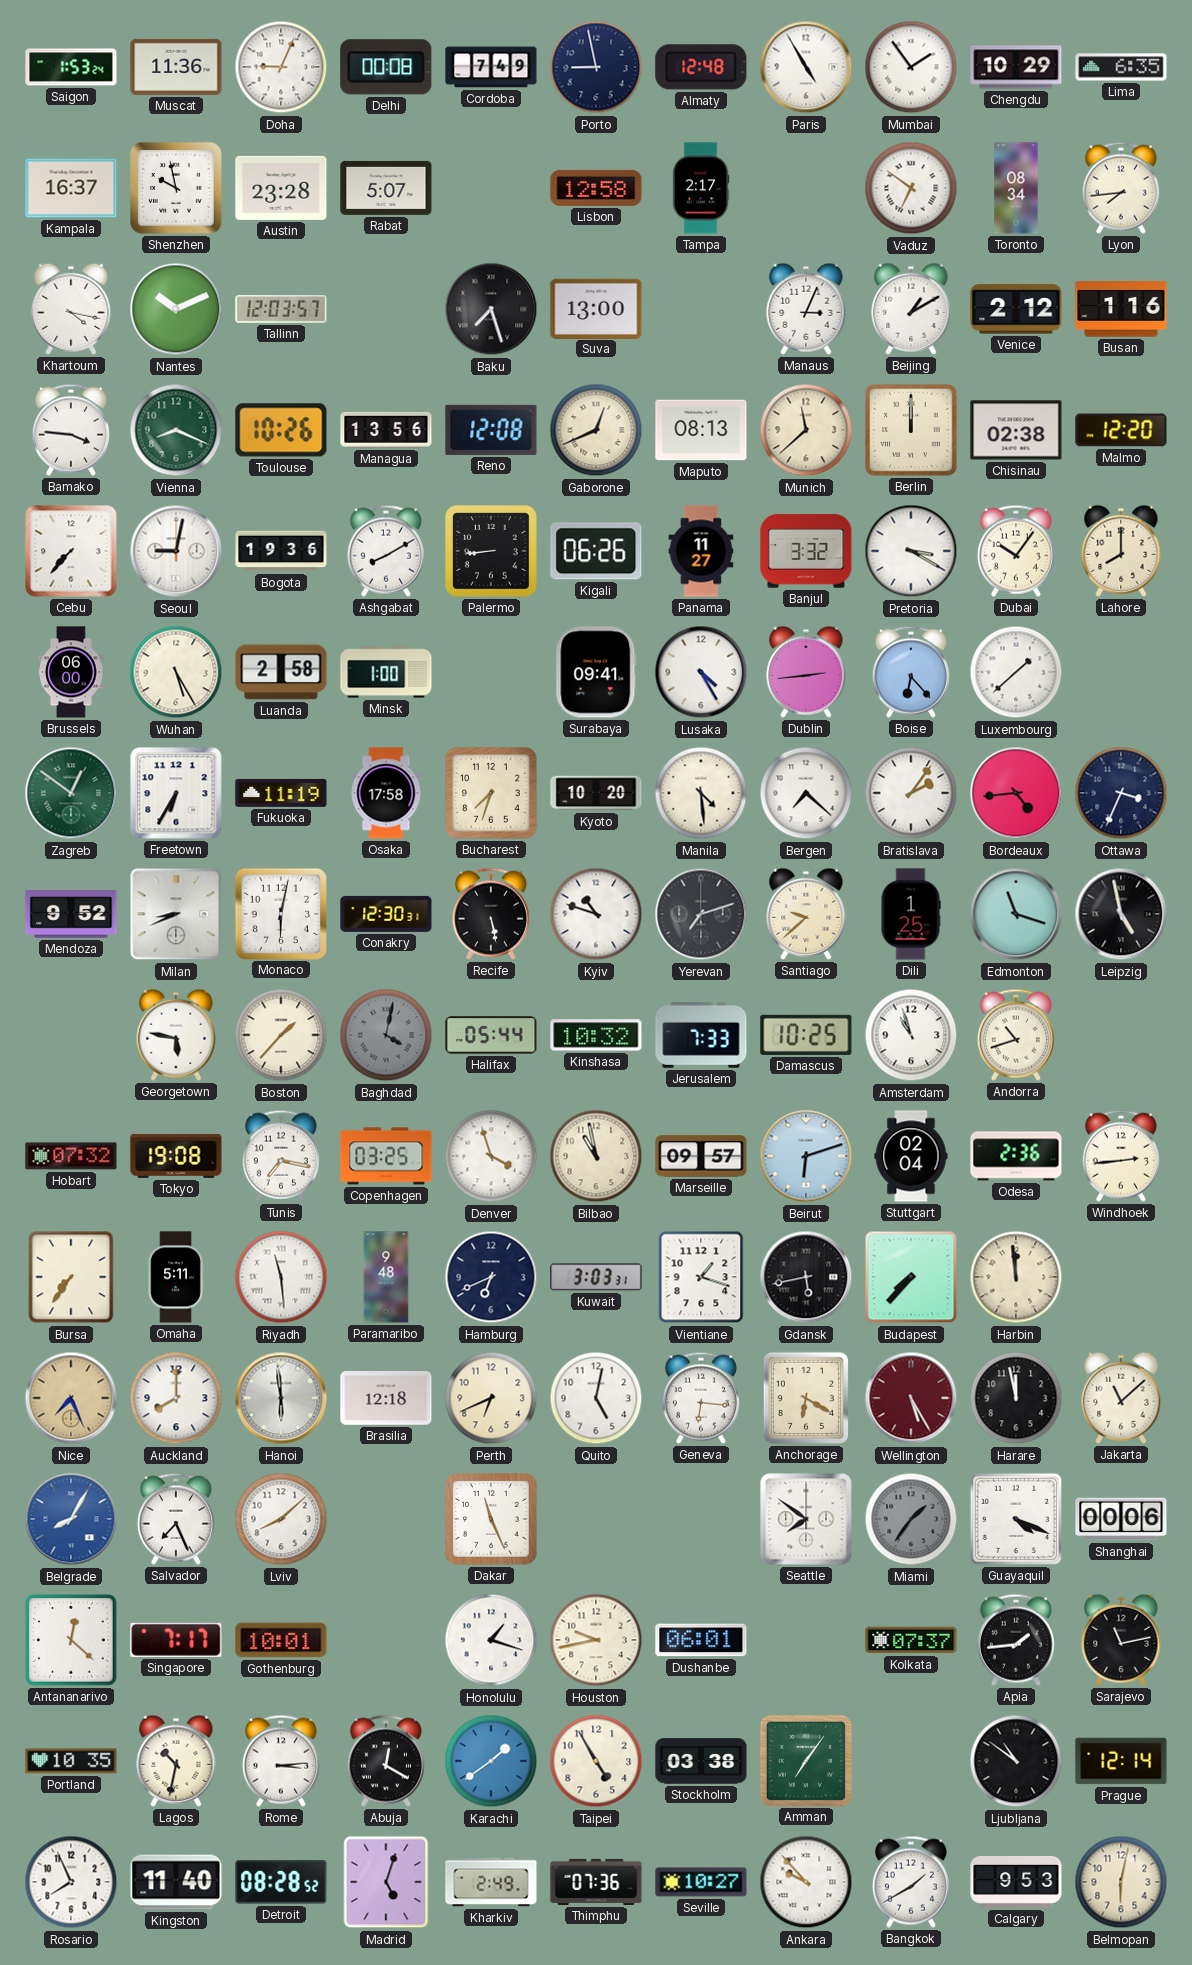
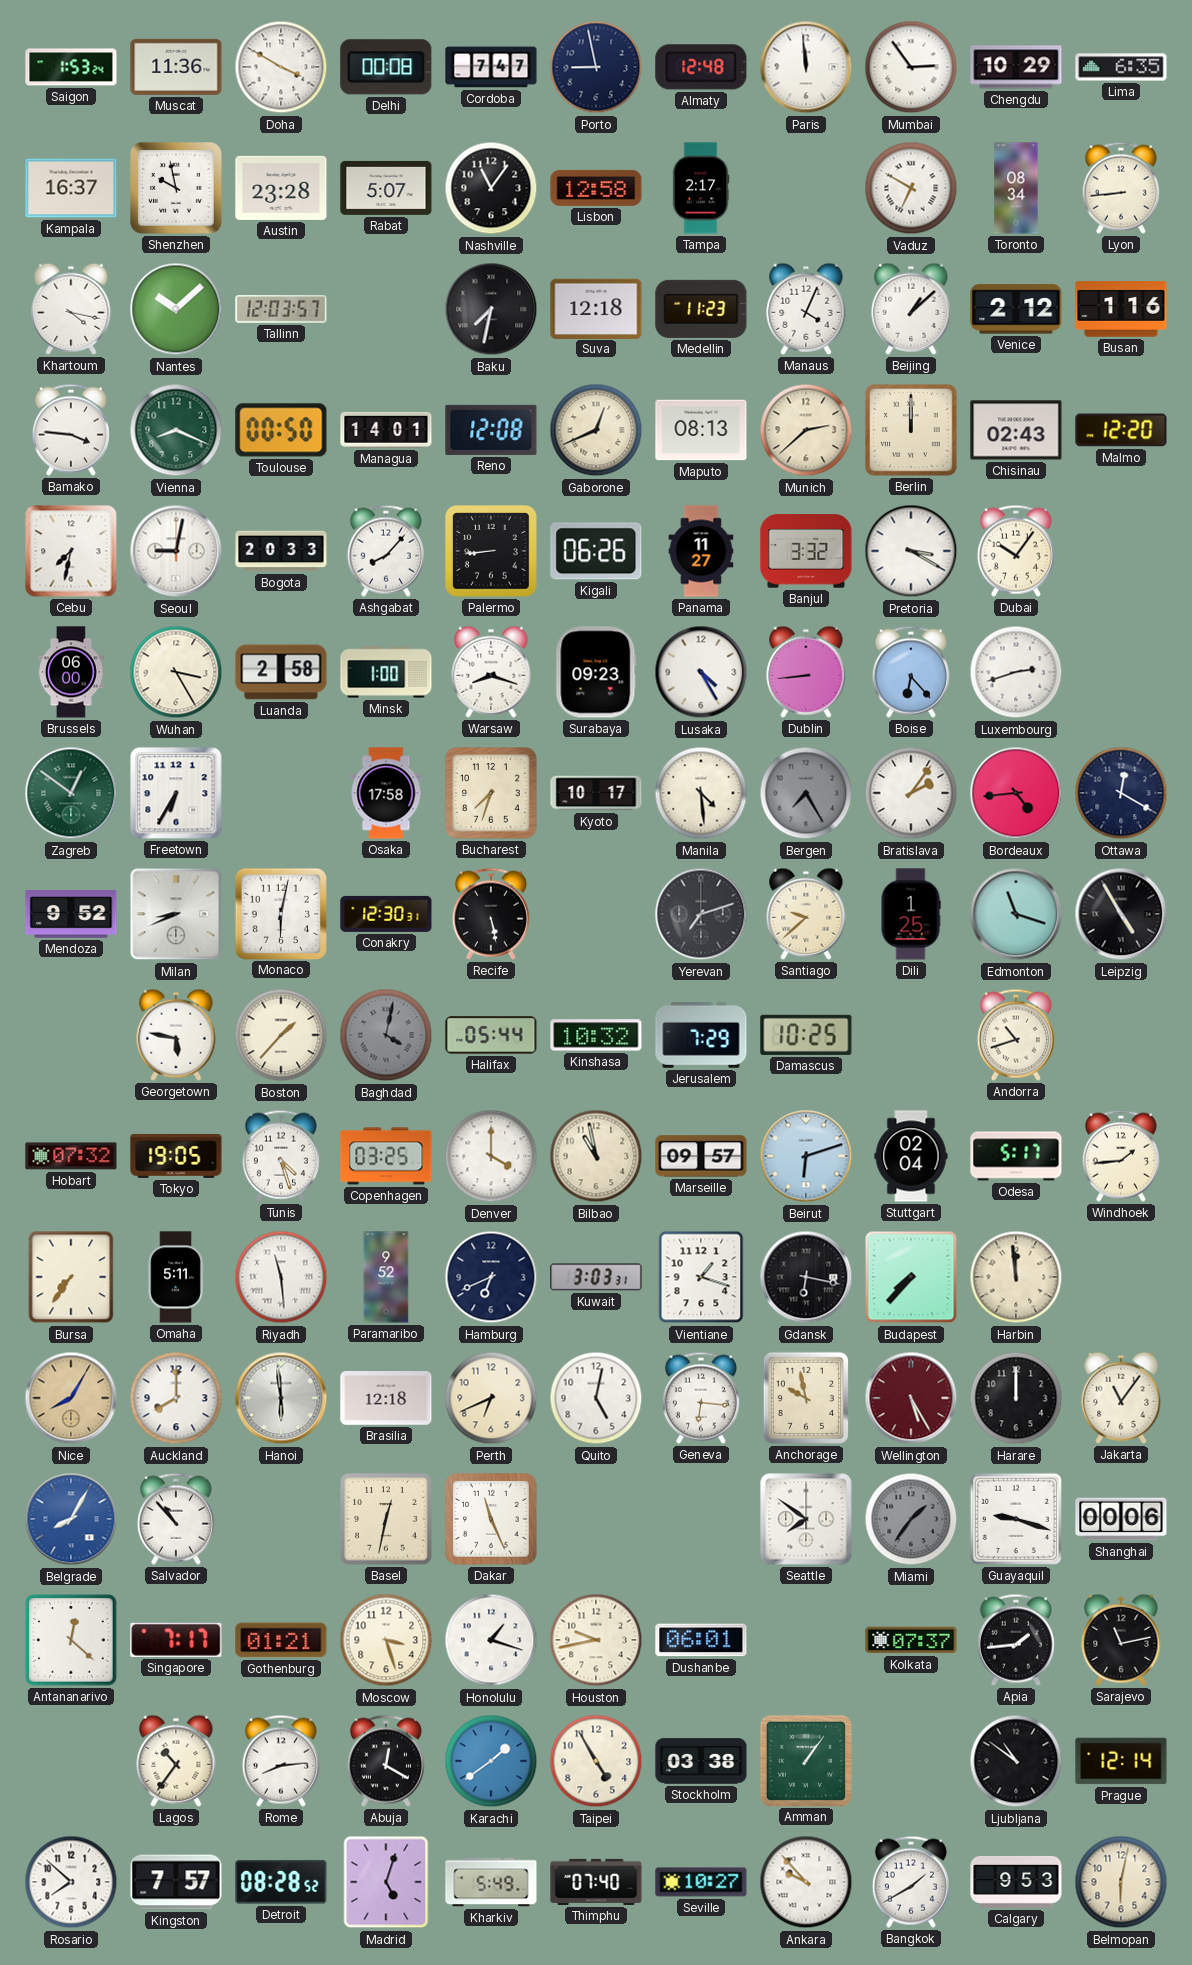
Doha: 9:04 -> 3:50
Cordoba: 7:49 -> 7:47
Paris: 4:55 -> 11:59
Mumbai: 1:54 -> 2:54
Nashville: none -> 11:06
Vaduz: 6:51 -> 6:50
Lyon: 7:44 -> 8:44
Nantes: 10:11 -> 10:08
Baku: 7:27 -> 7:32
Suva: 13:00 -> 12:18
Medellin: none -> 11:23
Manaus: 3:04 -> 4:04
Beijing: 1:10 -> 1:08
Toulouse: 10:26 -> 00:50
Managua: 13:56 -> 14:01
Munich: 11:38 -> 2:38
Chisinau: 02:38 -> 02:43
Cebu: 7:37 -> 7:32
Bogota: 19:36 -> 20:33
Ashgabat: 8:10 -> 8:07
Lahore: 8:00 -> none
Wuhan: 5:25 -> 3:25
Warsaw: none -> 8:18
Surabaya: 09:41 -> 09:23
Dublin: 2:44 -> 8:44
Luxembourg: 1:38 -> 2:42
Fukuoka: 11:19 -> none
Kyoto: 10:20 -> 10:17
Bergen: 7:22 -> 7:25
Bergen dial: white -> grey
Ottawa: 3:34 -> 12:20
Kyiv: 10:48 -> none
Leipzig: 4:58 -> 4:55
Jerusalem: 7:33 -> 7:29
Amsterdam: 10:57 -> none
Tokyo: 19:08 -> 19:05
Tunis: 7:17 -> 4:27
Denver: 3:57 -> 4:00
Odesa: 2:36 -> 5:17
Windhoek: 2:44 -> 1:44
Paramaribo: 9:48 -> 9:52
Gdansk: 5:43 -> 6:17
Nice: 7:26 -> 8:05
Anchorage: 6:20 -> 9:58
Harare: 11:58 -> 12:00
Jakarta: 11:08 -> 11:06
Salvador: 7:26 -> 10:53
Lviv: 8:08 -> none
Basel: none -> 12:32
Guayaquil: 4:19 -> 9:18
Gothenburg: 10:01 -> 01:21
Moscow: none -> 3:27
Portland: 10:35 -> none
Lagos: 10:32 -> 10:36
Rome: 3:14 -> 8:14
Amman: 7:06 -> 1:06
Rosario: 7:56 -> 7:52
Kingston: 11:40 -> 7:57
Kharkiv: 2:49 -> 5:49
Thimphu: 07:36 -> 07:40
